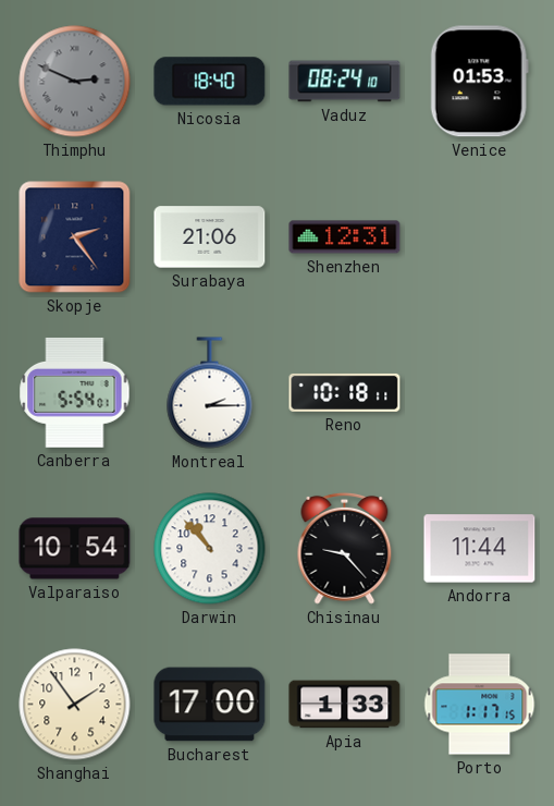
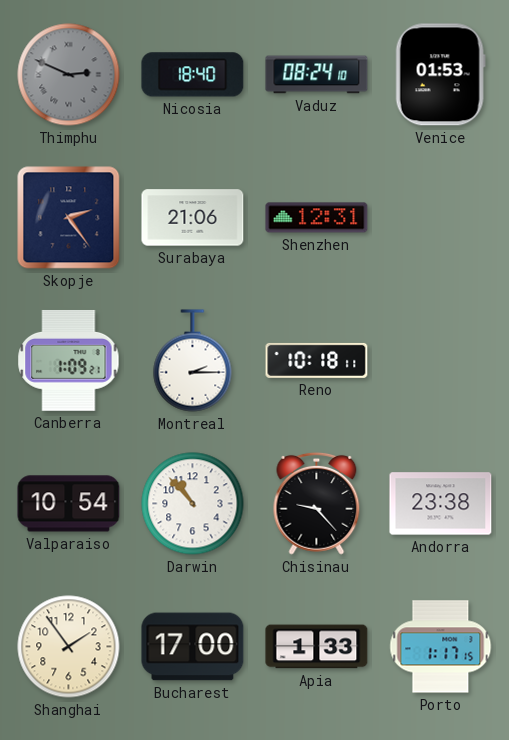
Canberra: 5:54 -> 1:09
Andorra: 11:44 -> 23:38
